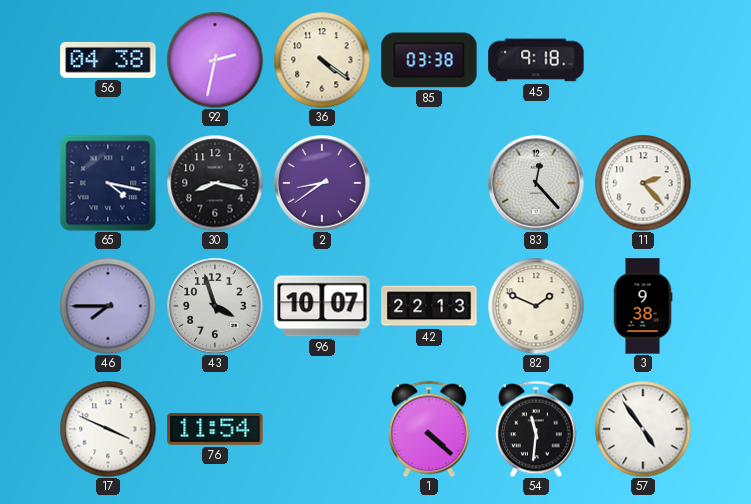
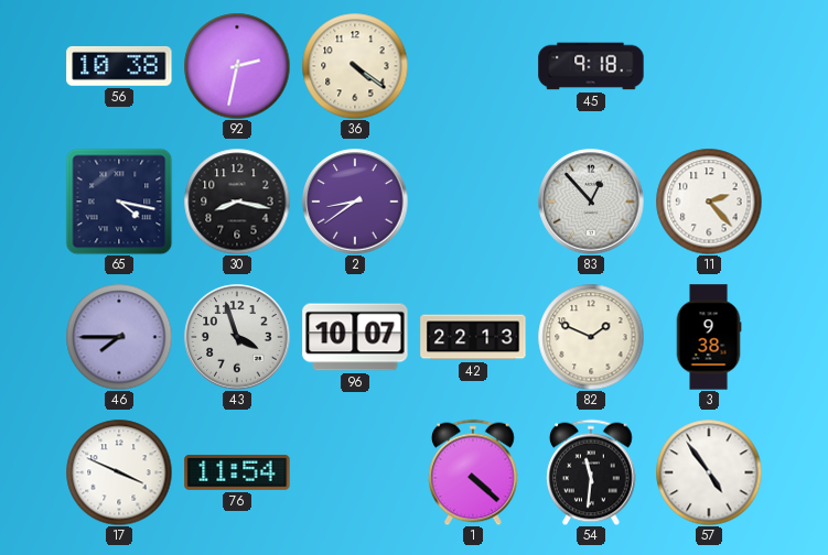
56: 04:38 -> 10:38
85: 03:38 -> none
83: 12:23 -> 12:53
